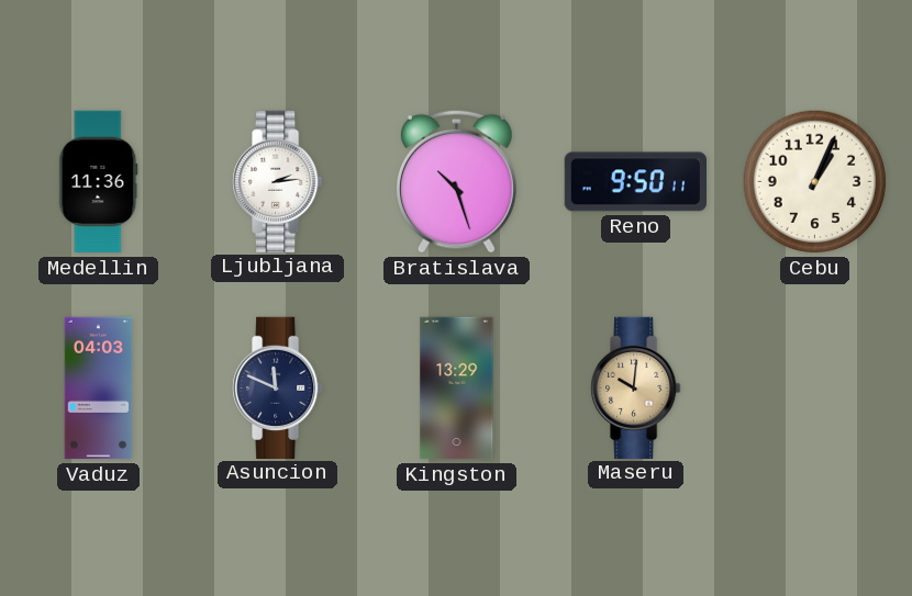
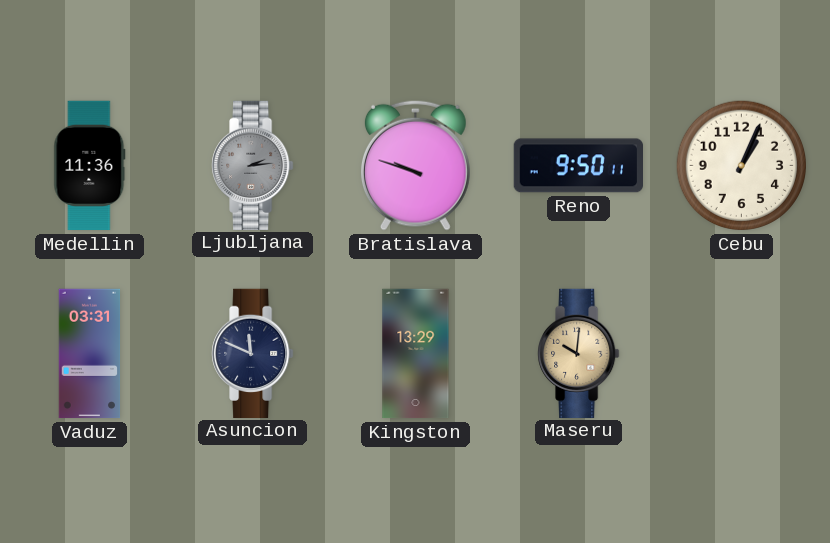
Ljubljana dial: white -> grey
Bratislava: 10:27 -> 9:48
Vaduz: 04:03 -> 03:31
